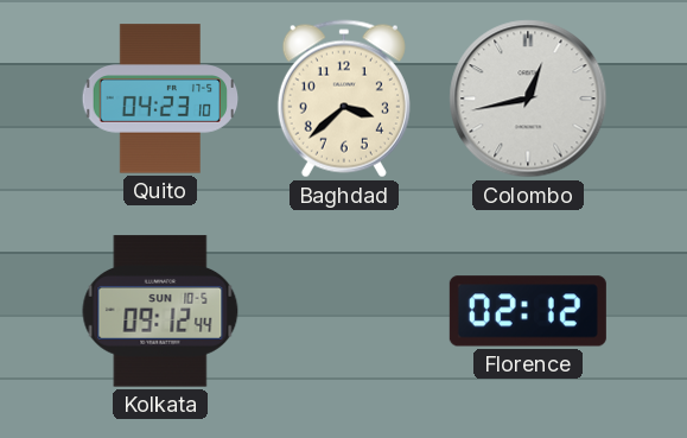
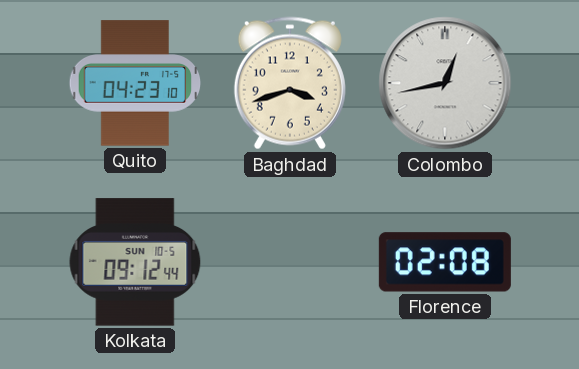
Baghdad: 3:38 -> 3:42
Florence: 02:12 -> 02:08
